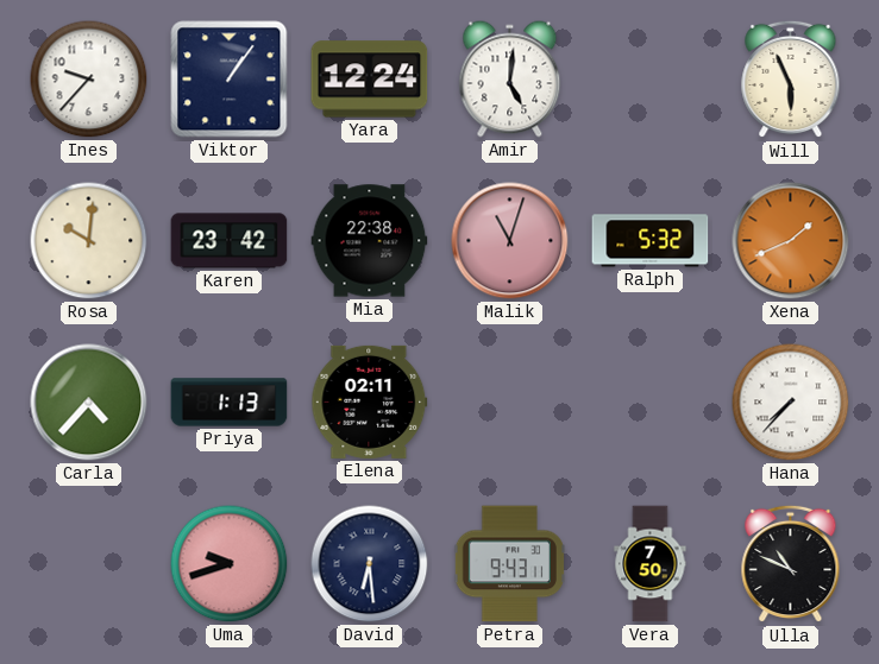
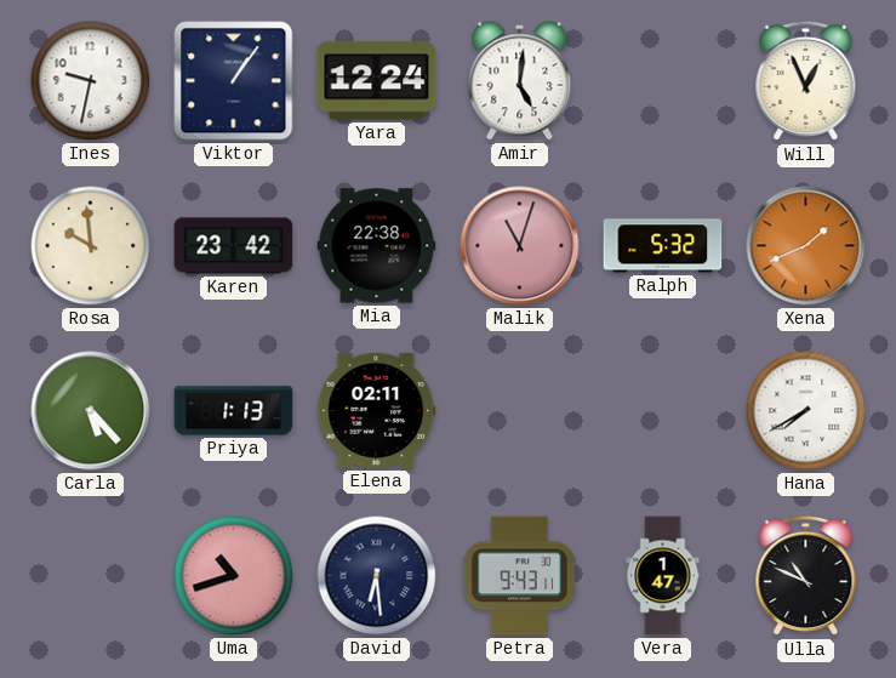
Ines: 9:37 -> 9:32
Will: 5:56 -> 12:56
Rosa: 10:01 -> 9:59
Carla: 4:37 -> 5:23
Hana: 7:37 -> 7:40
Uma: 9:42 -> 10:42
Vera: 7:50 -> 1:47
